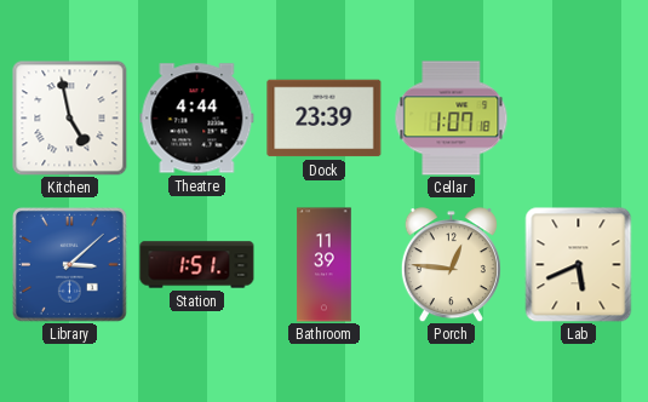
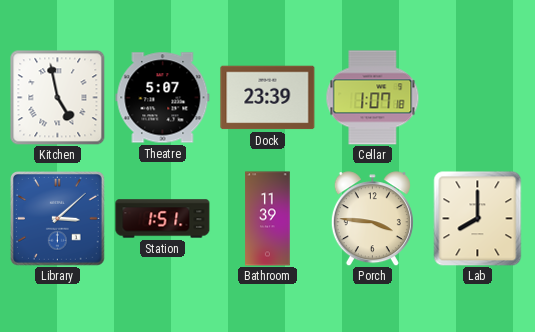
Theatre: 4:44 -> 5:07
Porch: 12:46 -> 3:46
Lab: 5:41 -> 8:00
